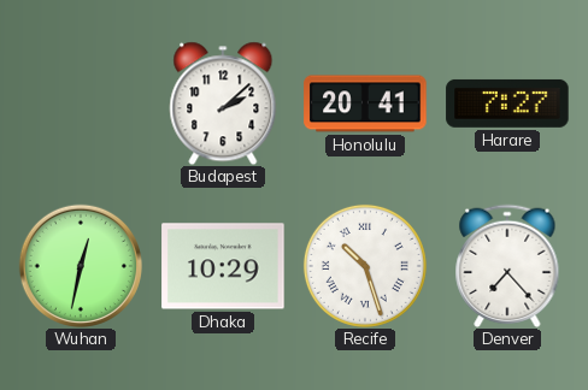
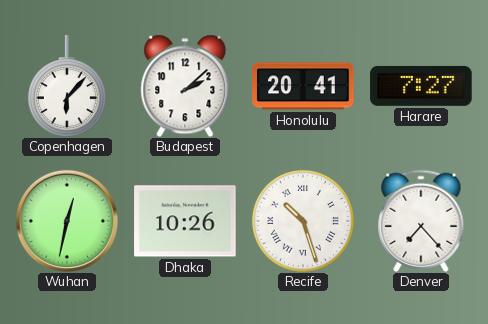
Copenhagen: none -> 6:07
Dhaka: 10:29 -> 10:26
